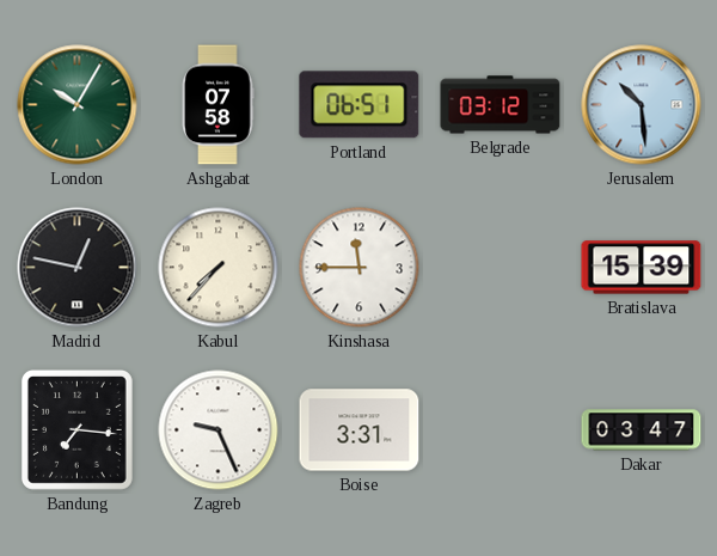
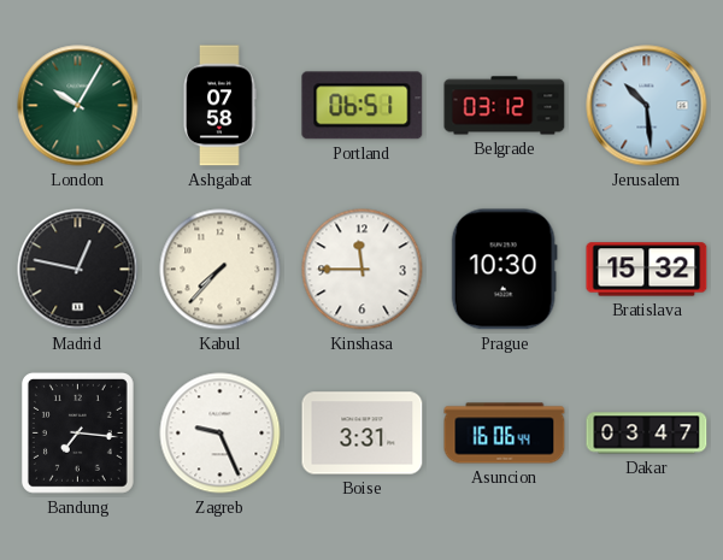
Prague: none -> 10:30
Bratislava: 15:39 -> 15:32
Asuncion: none -> 16:06
